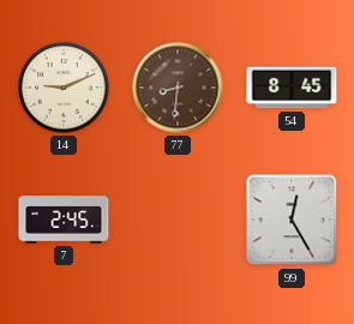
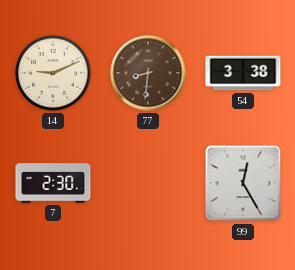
54: 8:45 -> 3:38
7: 2:45 -> 2:30
